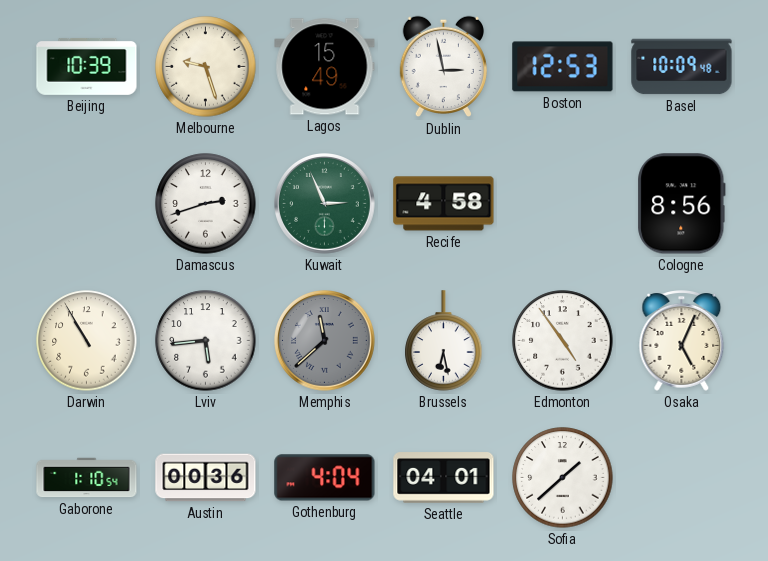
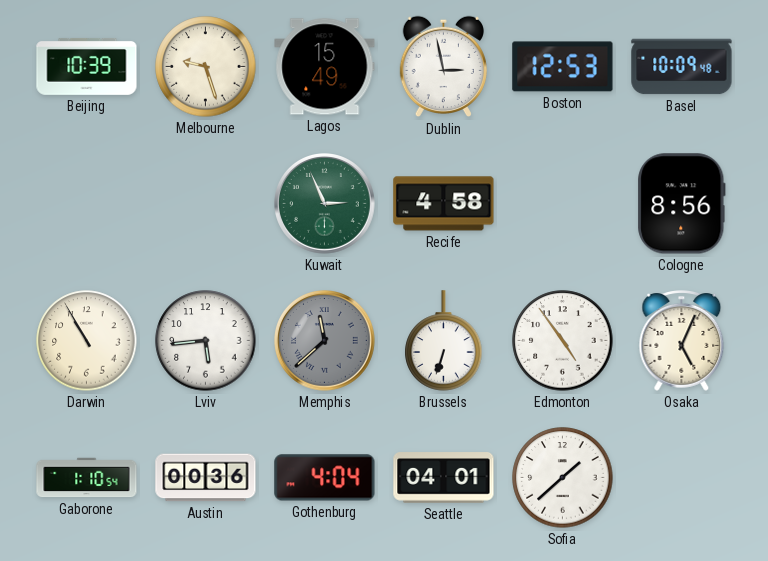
Damascus: 2:42 -> none
Brussels: 6:28 -> 6:33
